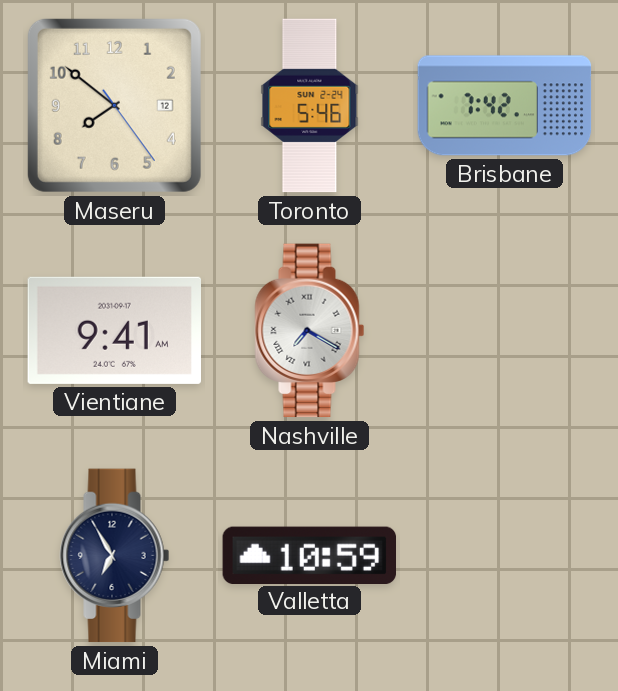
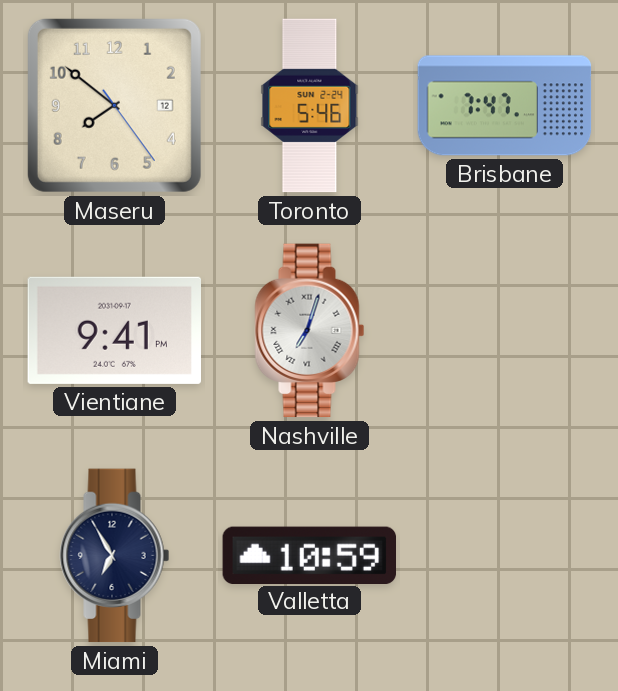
Brisbane: 7:42 -> 7:47
Vientiane: 9:41 AM -> 9:41 PM
Nashville: 7:20 -> 7:03
